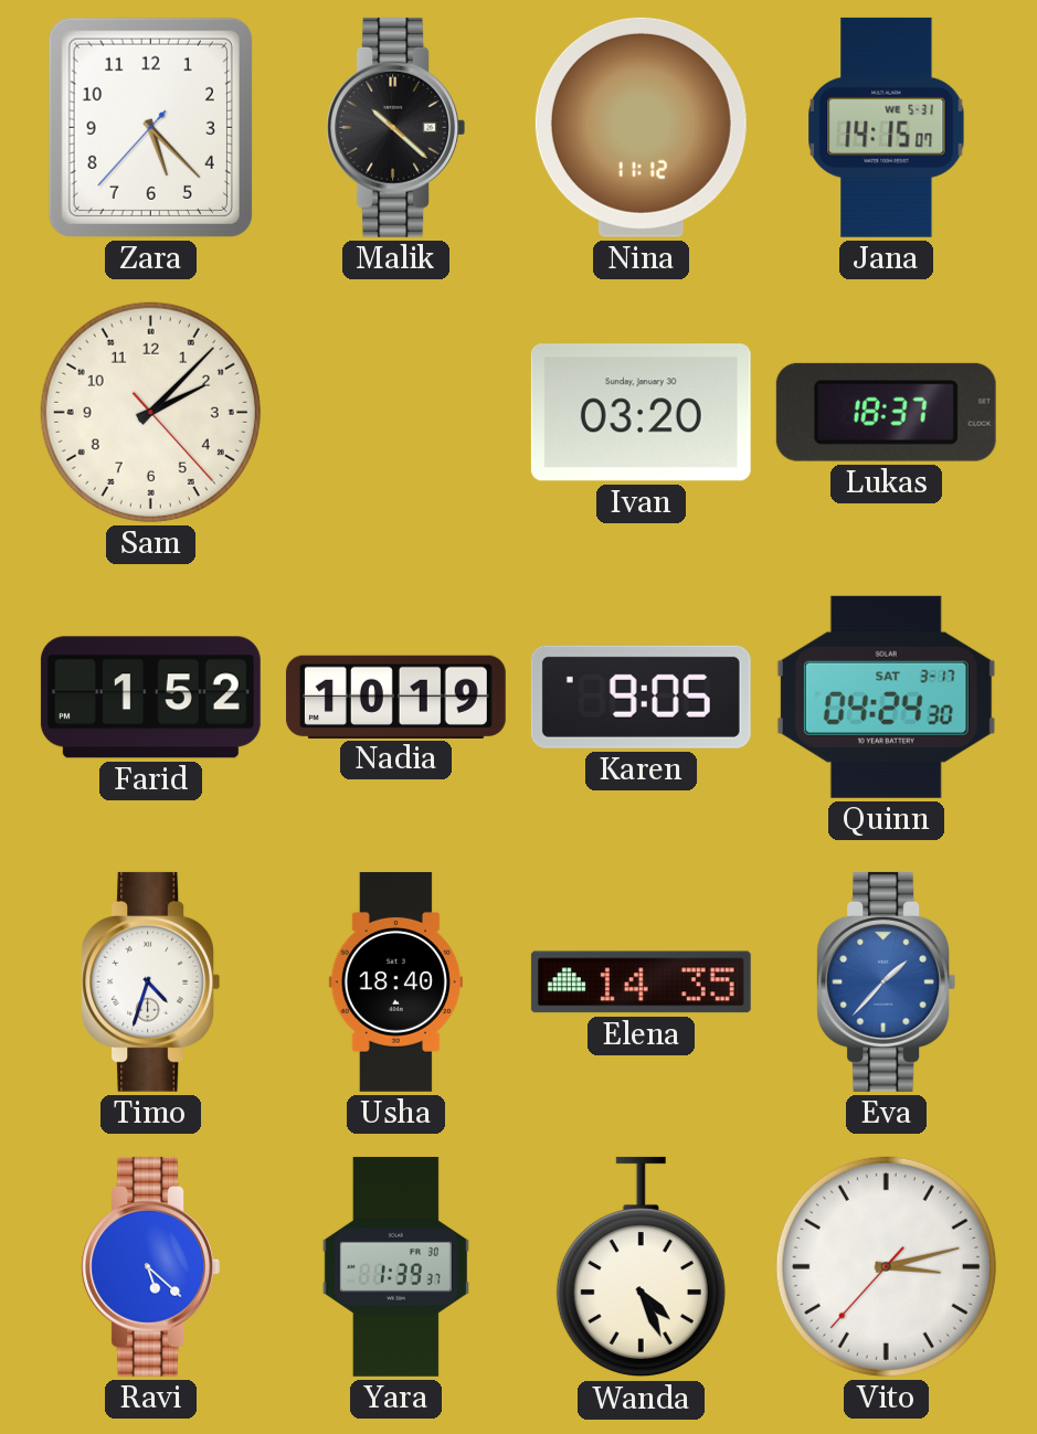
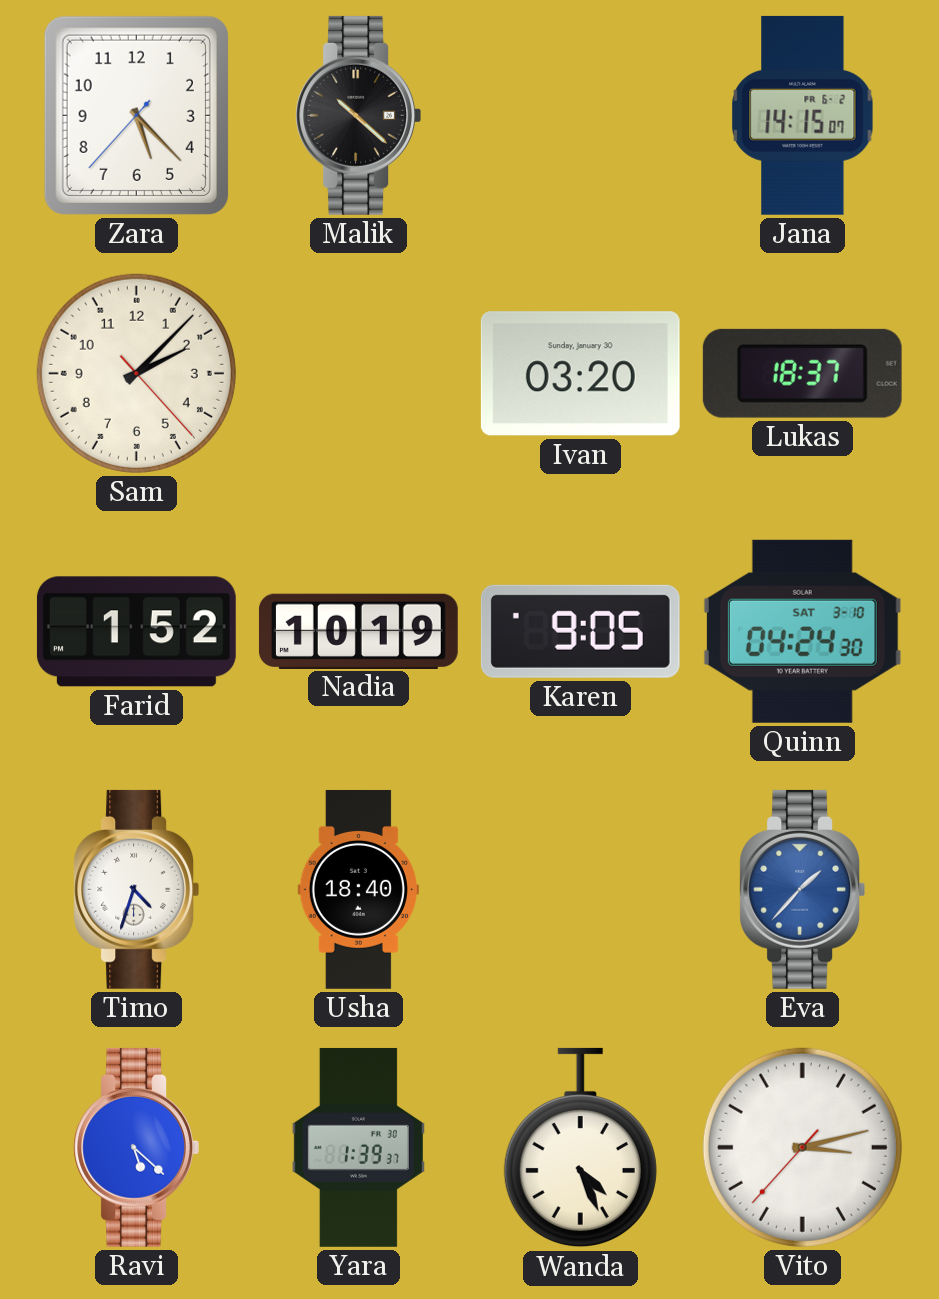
Nina: 11:12 -> none
Jana date: WE 5-31 -> FR 6-2
Quinn date: SAT 3-17 -> SAT 3-10
Elena: 14:35 -> none
